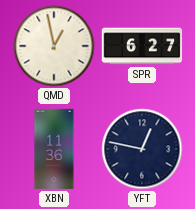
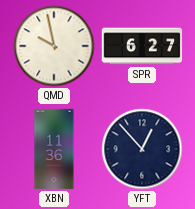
QMD: 12:58 -> 9:58
YFT: 12:47 -> 12:53
